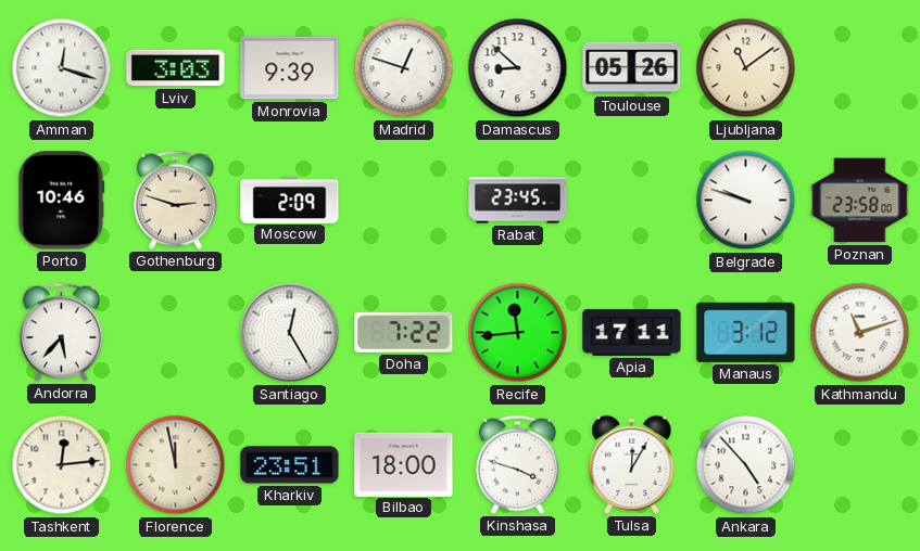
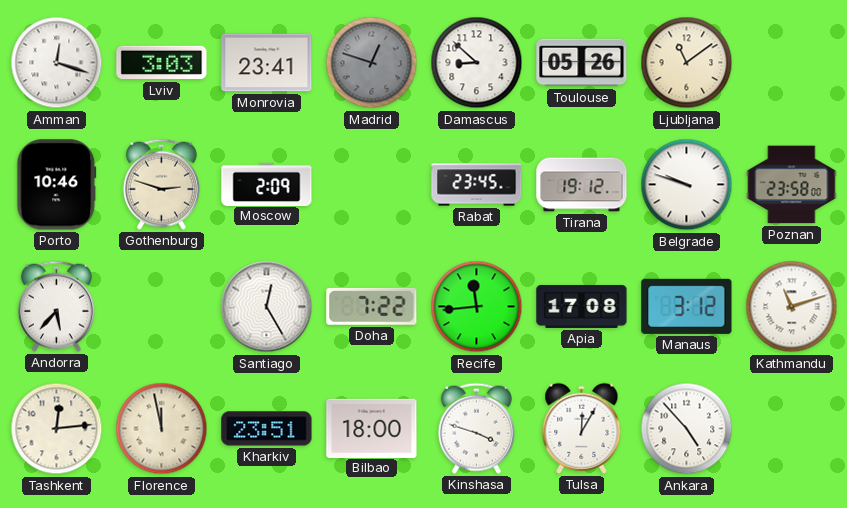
Monrovia: 9:39 -> 23:41
Madrid dial: white -> grey
Tirana: none -> 19:12
Apia: 17:11 -> 17:08
